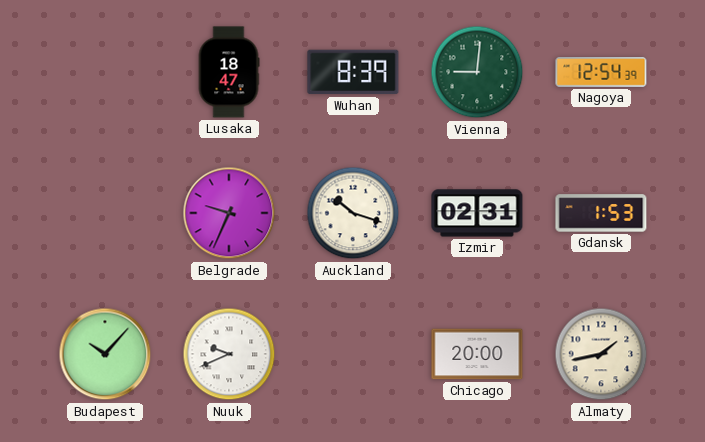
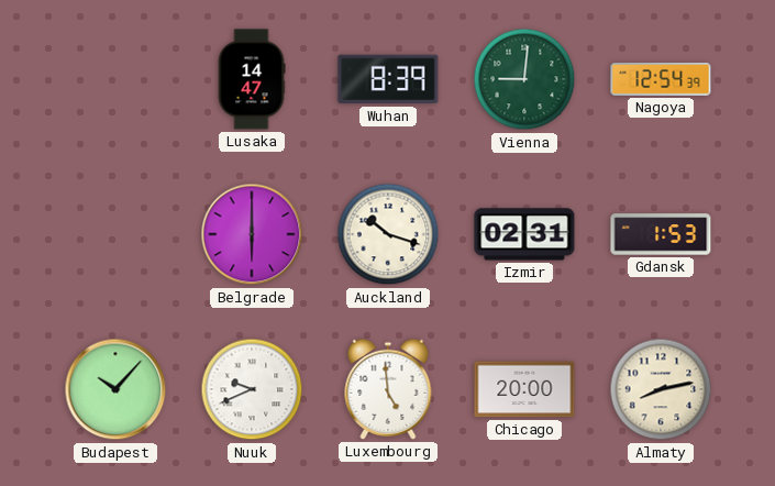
Lusaka: 18:47 -> 14:47
Belgrade: 9:34 -> 6:00
Luxembourg: none -> 4:59
Almaty: 1:43 -> 8:13
